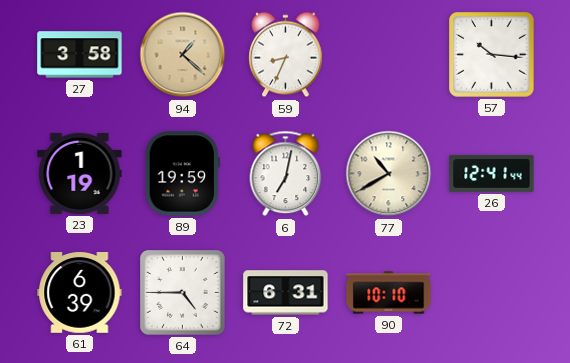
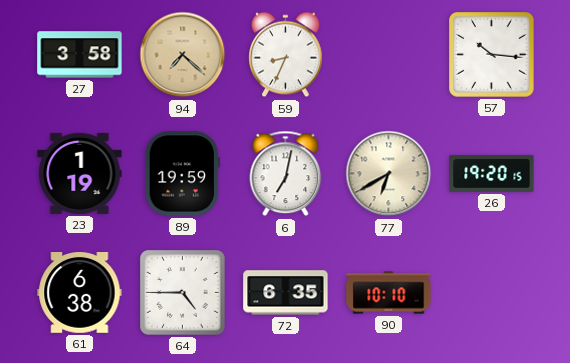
94: 1:22 -> 7:22
77: 10:40 -> 6:40
26: 12:41 -> 19:20
61: 6:39 -> 6:38
72: 6:31 -> 6:35
